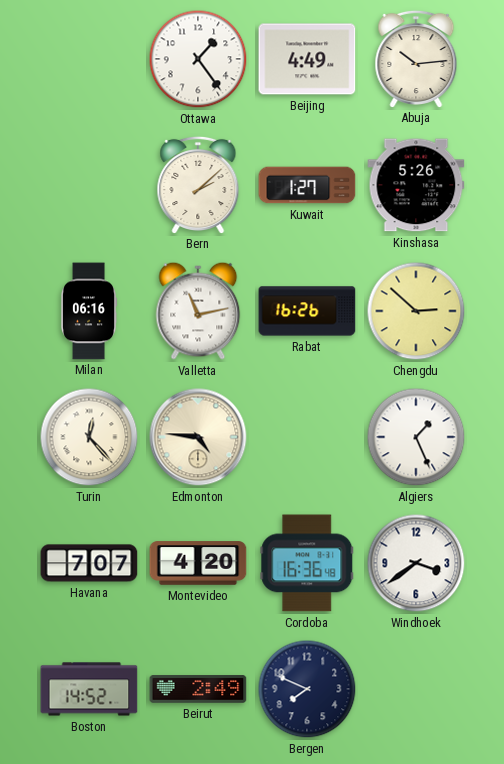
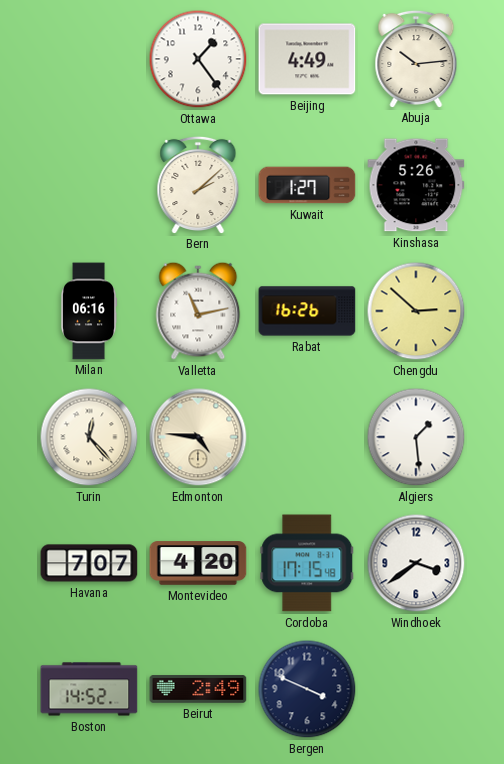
Algiers: 1:26 -> 1:29
Cordoba: 16:36 -> 17:15
Bergen: 7:49 -> 3:49
